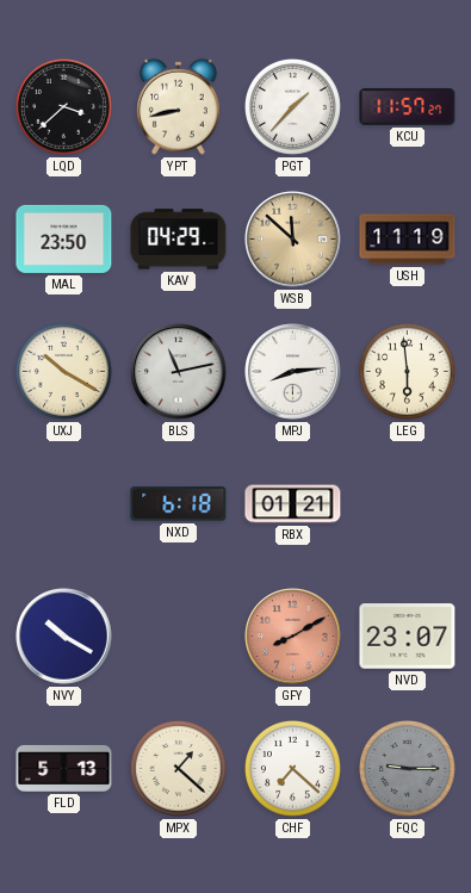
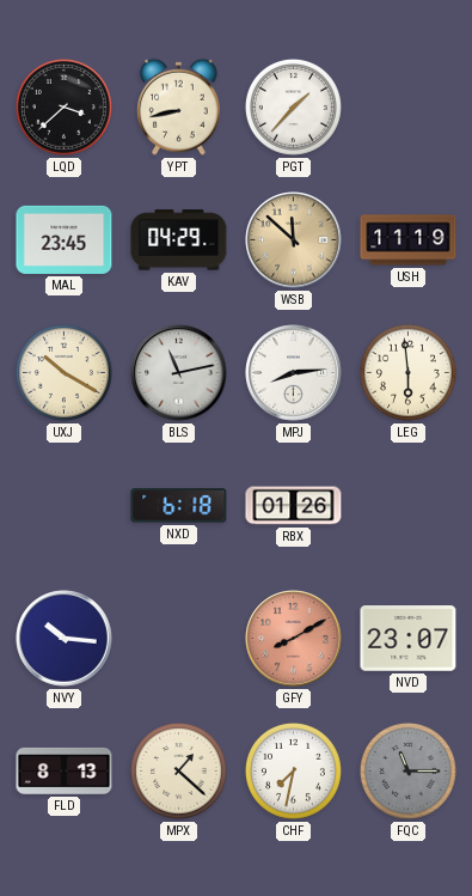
KCU: 11:57 -> none
MAL: 23:50 -> 23:45
RBX: 01:21 -> 01:26
NVY: 10:20 -> 10:16
FLD: 5:13 -> 8:13
CHF: 7:22 -> 7:32
FQC: 9:15 -> 11:15
